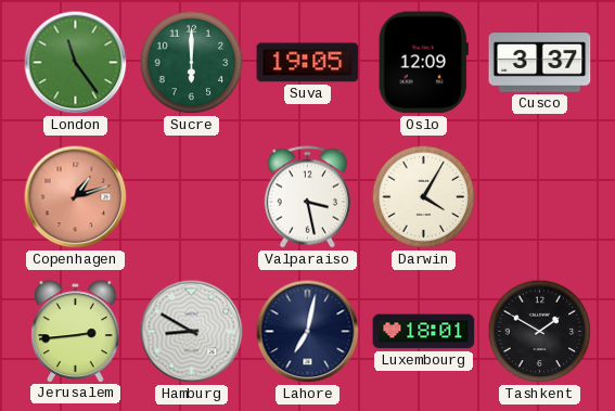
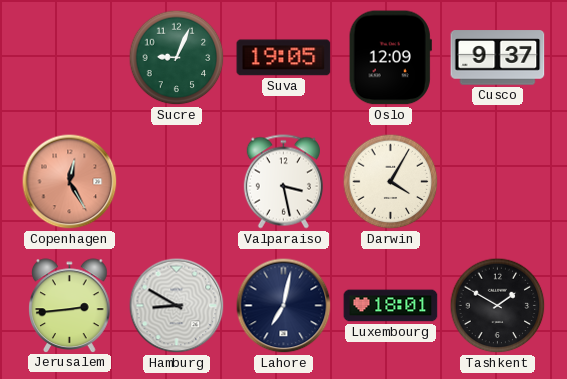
London: 11:24 -> none
Sucre: 6:00 -> 9:04
Cusco: 3:37 -> 9:37
Copenhagen: 1:12 -> 12:25
